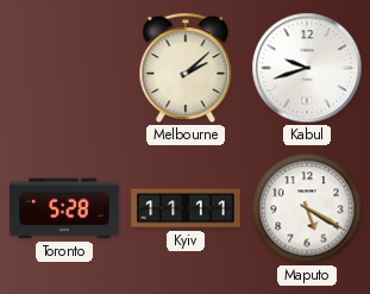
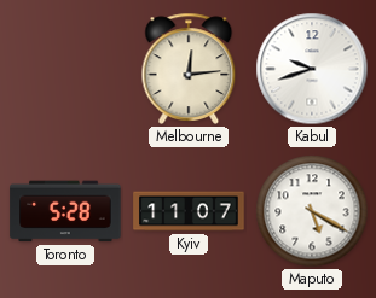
Melbourne: 2:08 -> 12:14
Kyiv: 11:11 -> 11:07
